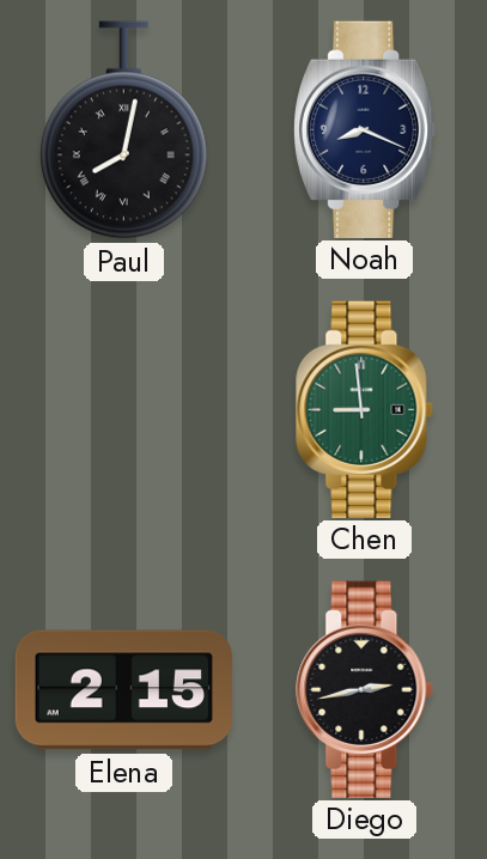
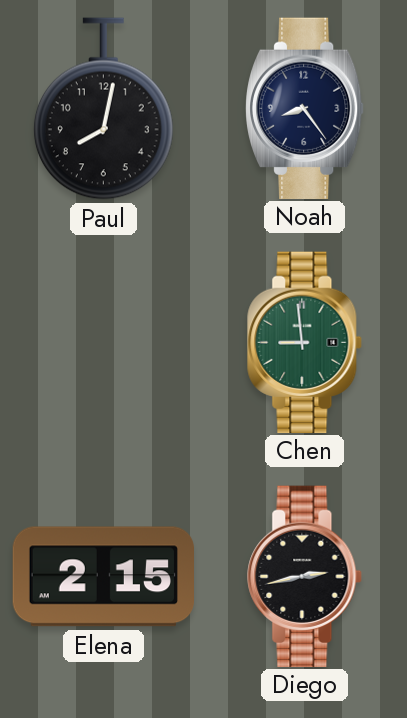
Paul numerals: Roman -> Arabic
Noah: 8:19 -> 8:24
